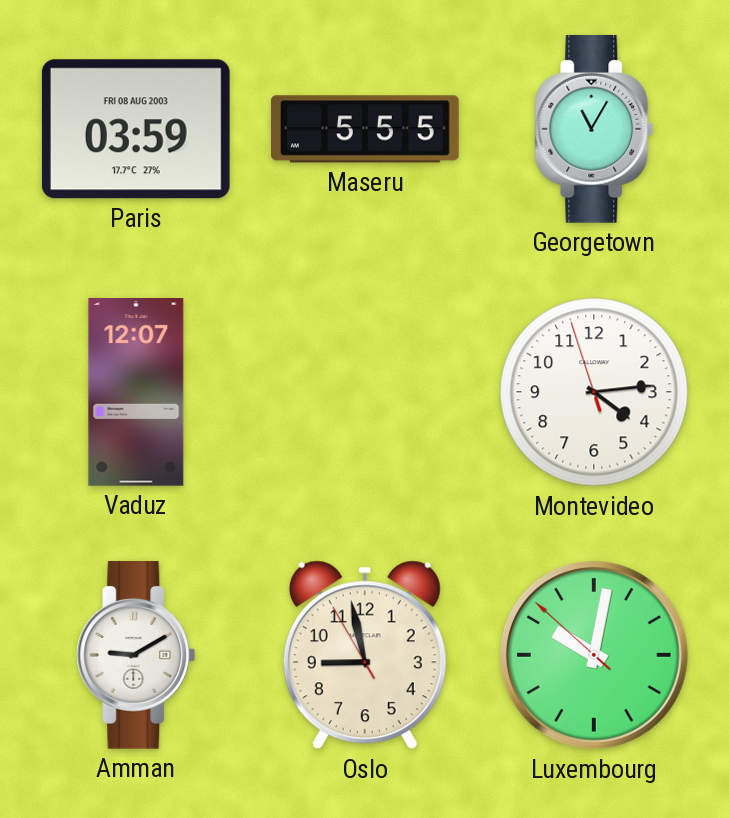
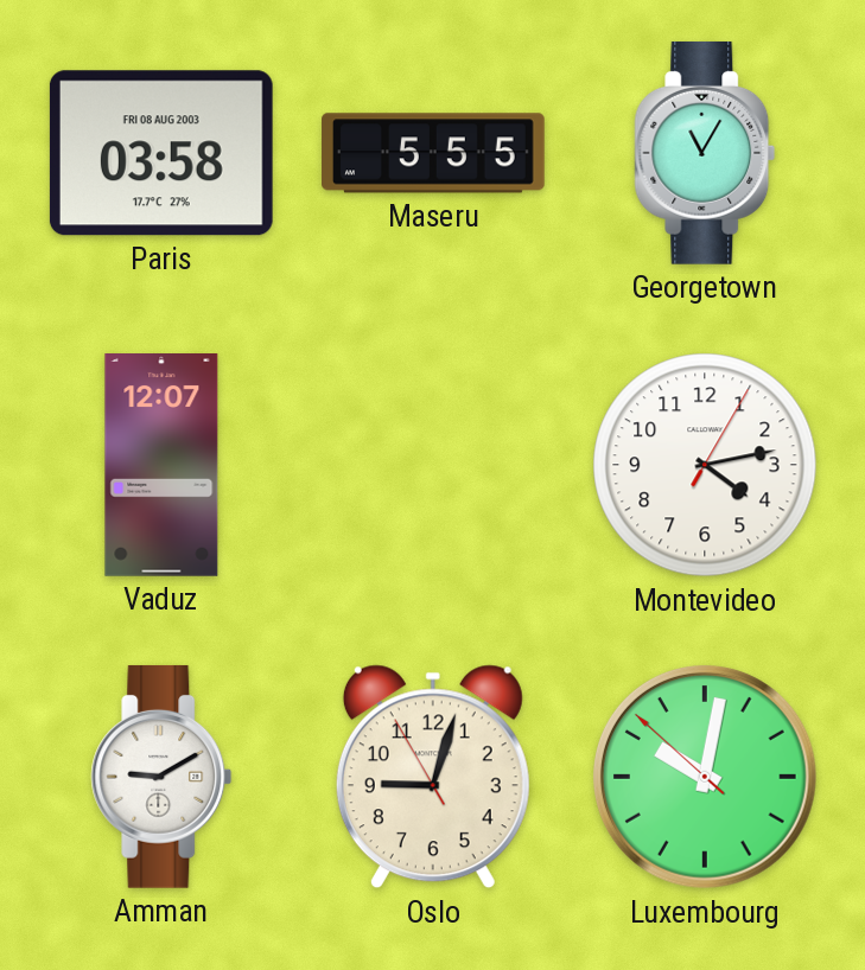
Paris: 03:59 -> 03:58
Montevideo: 4:13:57 -> 4:13:05
Oslo: 8:57 -> 9:02
